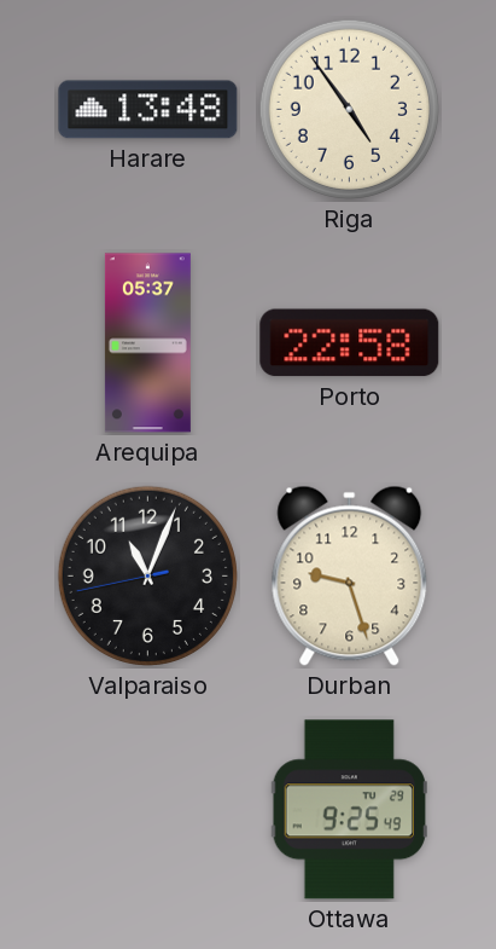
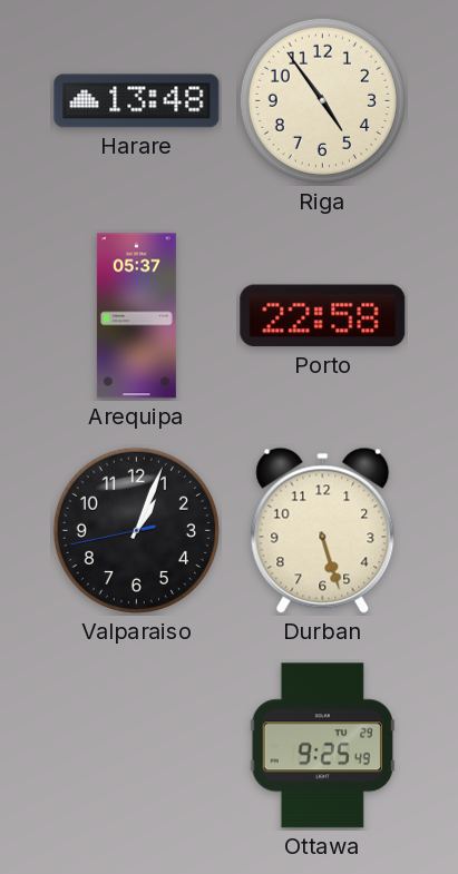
Valparaiso: 11:03 -> 1:03
Durban: 9:27 -> 5:27
